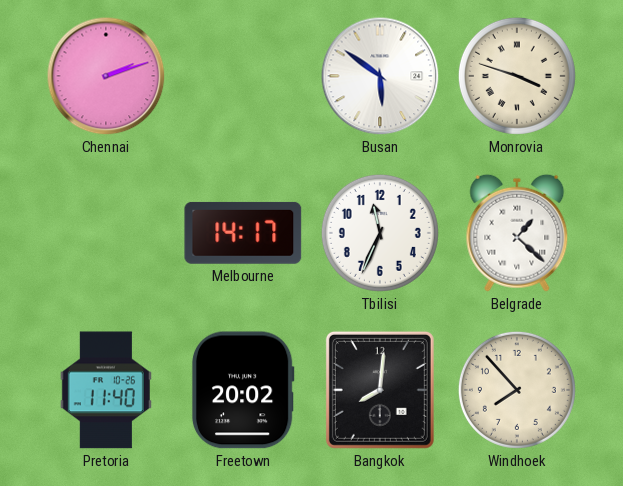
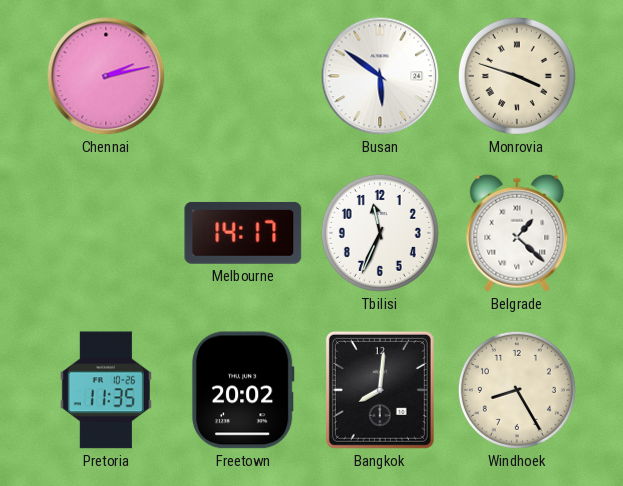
Chennai: 2:12 -> 2:13
Pretoria: 11:40 -> 11:35
Windhoek: 7:53 -> 8:25
